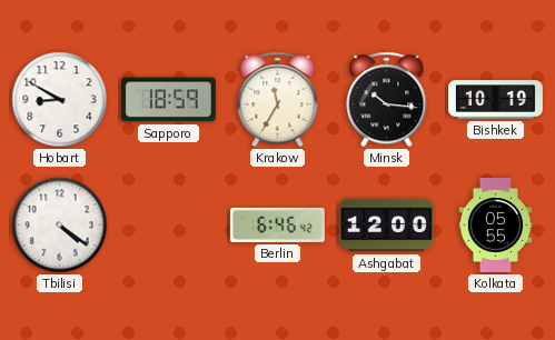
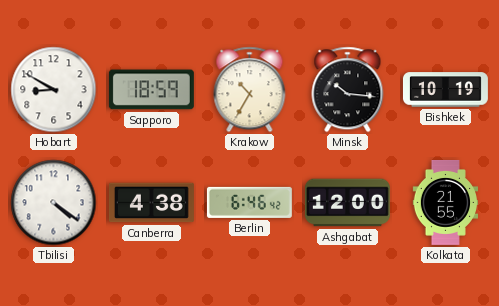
Krakow: 11:35 -> 10:35
Canberra: none -> 4:38
Kolkata: 05:55 -> 21:55
